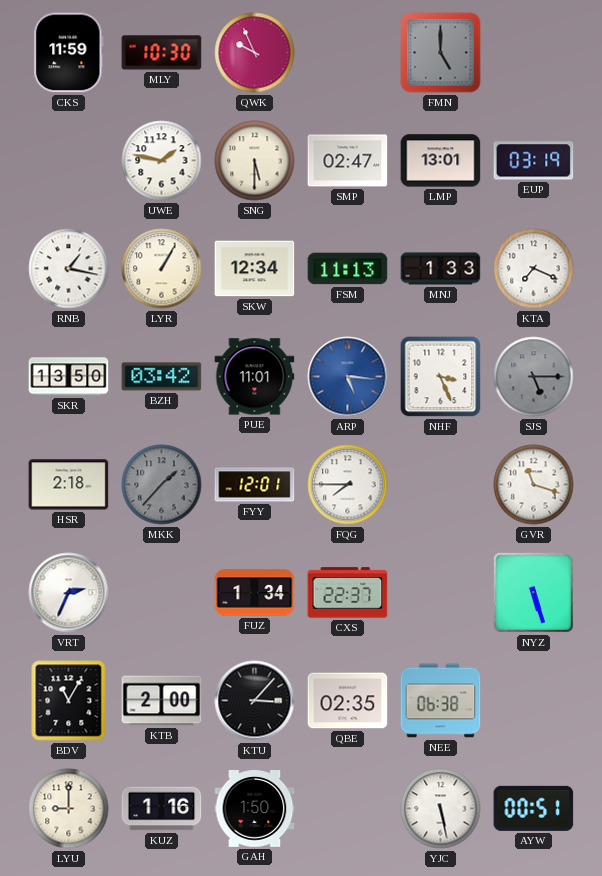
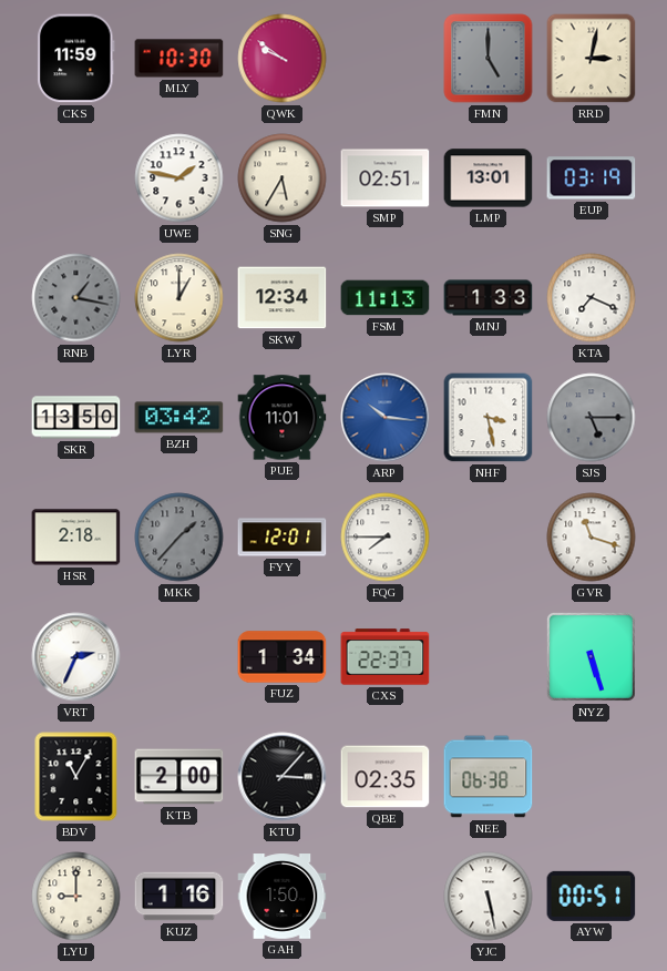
QWK: 9:56 -> 9:51
RRD: none -> 3:02
SNG: 5:30 -> 5:35
SMP: 02:47 -> 02:51
RNB dial: white -> grey
LYR: 1:05 -> 1:00
ARP: 5:16 -> 10:16
NHF: 3:26 -> 3:28
